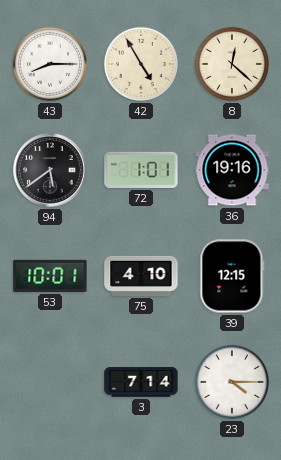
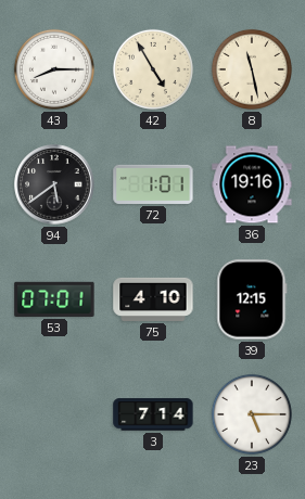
8: 12:22 -> 11:28
53: 10:01 -> 07:01
23: 4:15 -> 5:15
